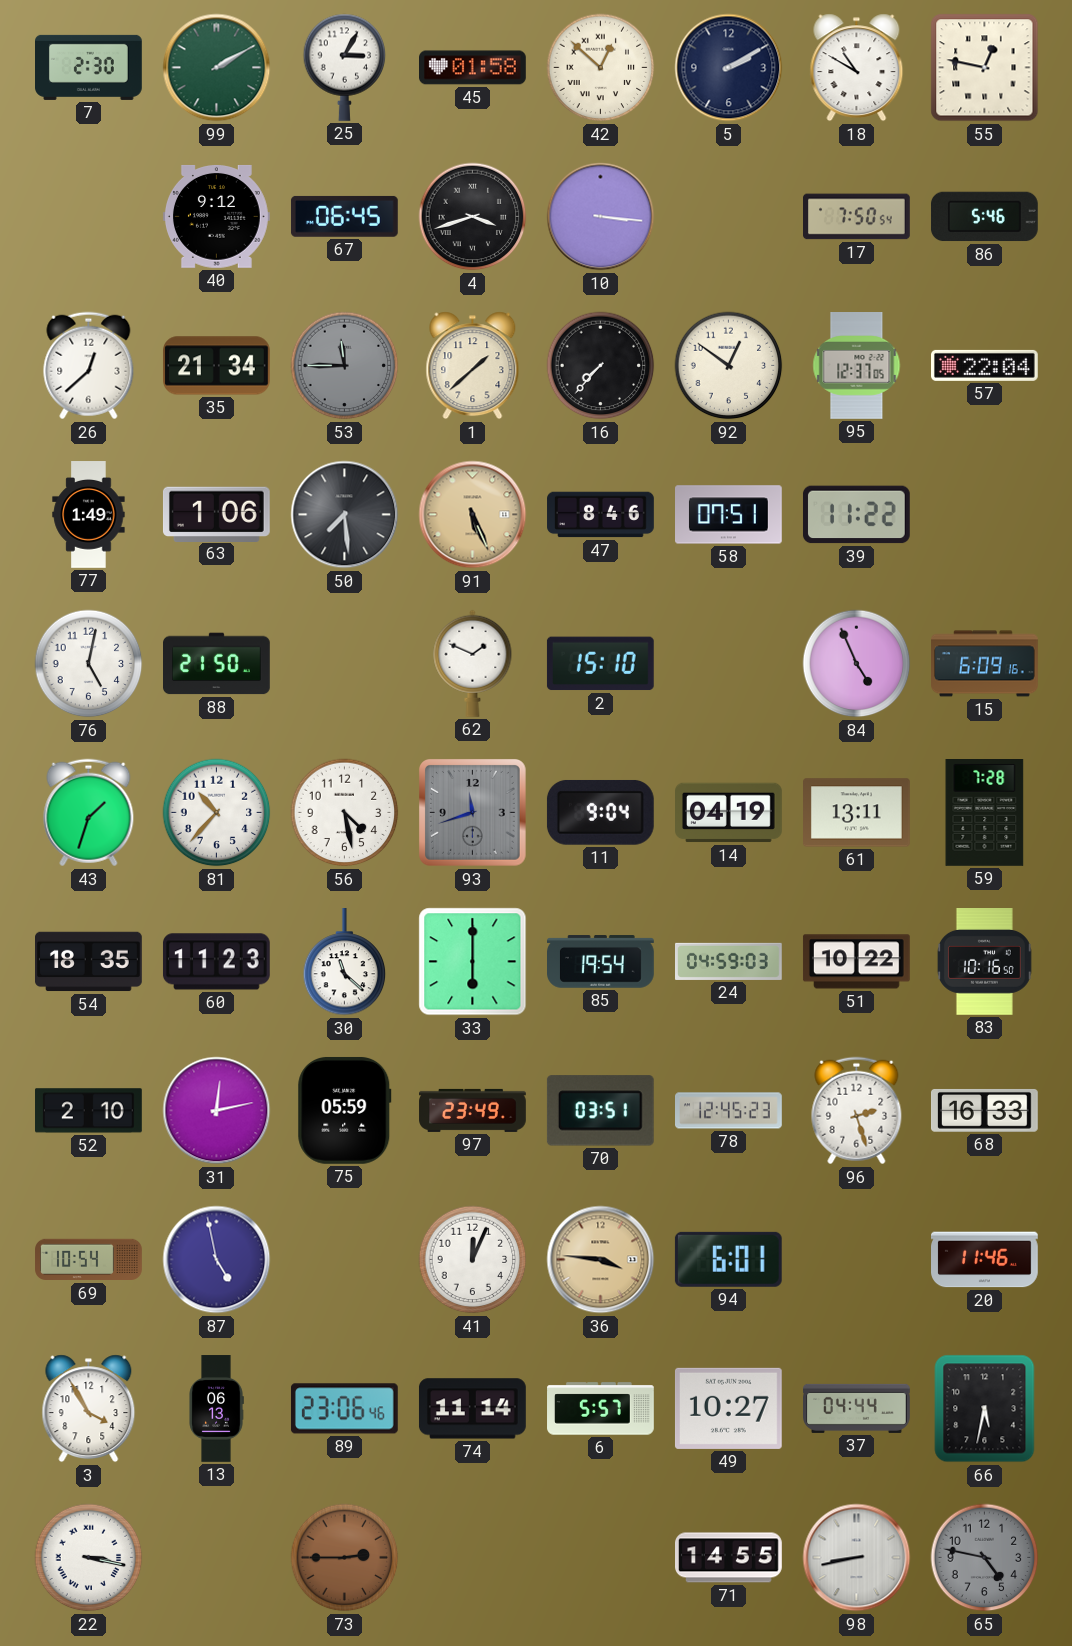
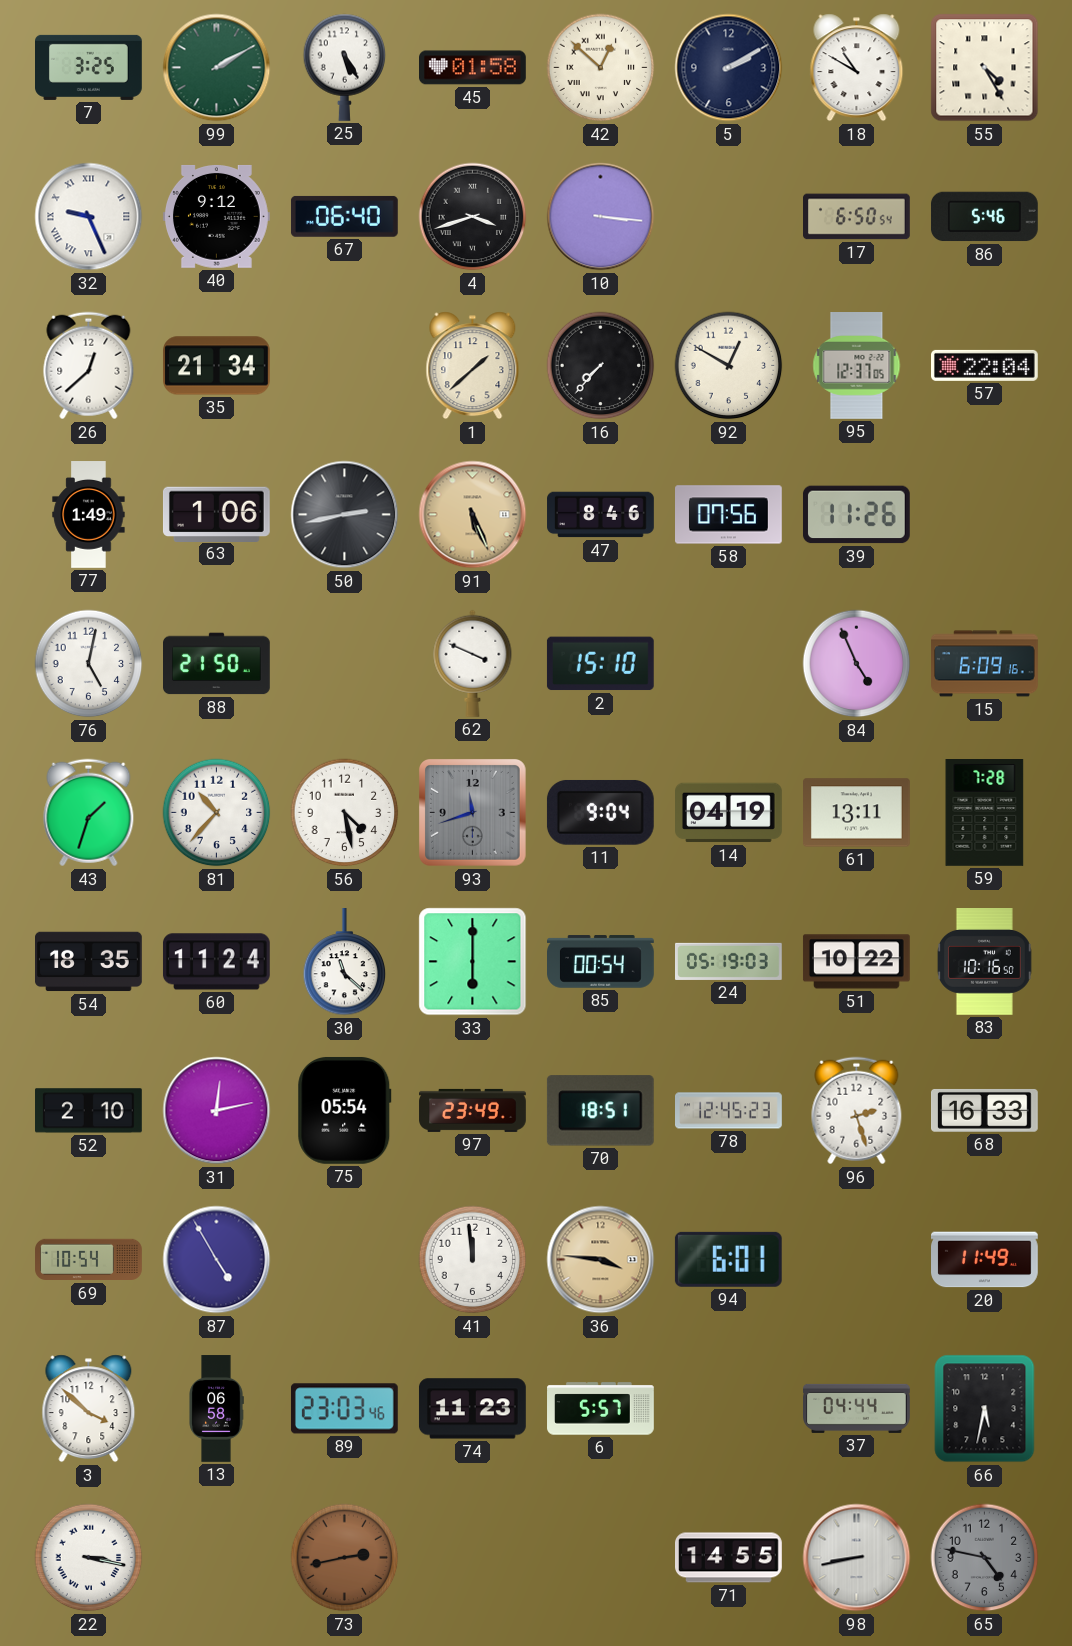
7: 2:30 -> 3:25
25: 3:05 -> 5:25
55: 12:47 -> 4:25
32: none -> 9:26
67: 06:45 -> 06:40
17: 7:50 -> 6:50
53: 11:45 -> none
92: 12:51 -> 12:50
50: 7:29 -> 2:43
58: 07:51 -> 07:56
39: 11:22 -> 11:26
62: 1:49 -> 3:49
60: 11:23 -> 11:24
85: 19:54 -> 00:54
24: 04:59 -> 05:19
75: 05:59 -> 05:54
70: 03:51 -> 18:51
87: 4:58 -> 4:55
41: 12:04 -> 11:59
20: 11:46 -> 11:49
3: 3:55 -> 3:52
13: 06:13 -> 06:58
89: 23:06 -> 23:03
74: 11:14 -> 11:23
49: 10:27 -> none
73: 2:45 -> 2:43
